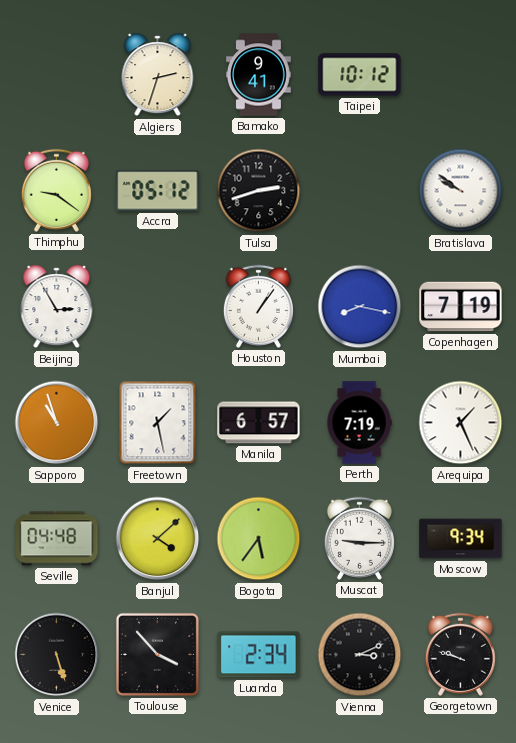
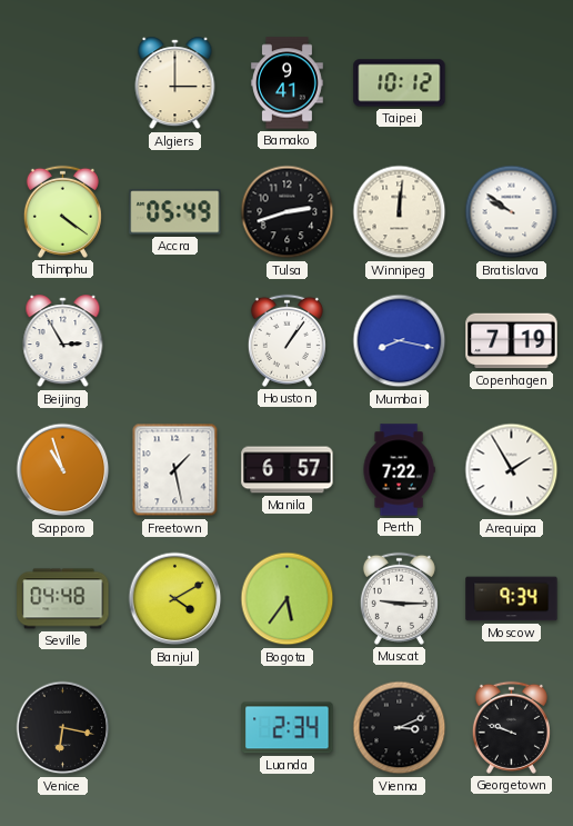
Algiers: 2:33 -> 3:00
Thimphu: 9:21 -> 4:21
Accra: 05:12 -> 05:49
Winnipeg: none -> 12:01
Perth: 7:19 -> 7:22
Arequipa: 1:26 -> 1:55
Banjul: 4:08 -> 4:10
Venice: 5:27 -> 6:17
Toulouse: 3:53 -> none
